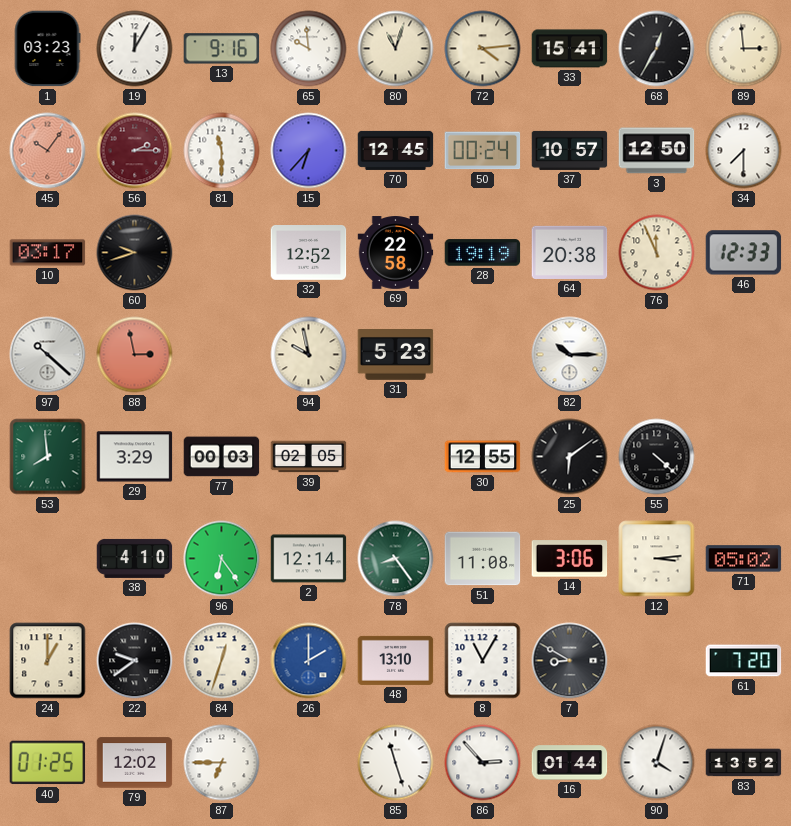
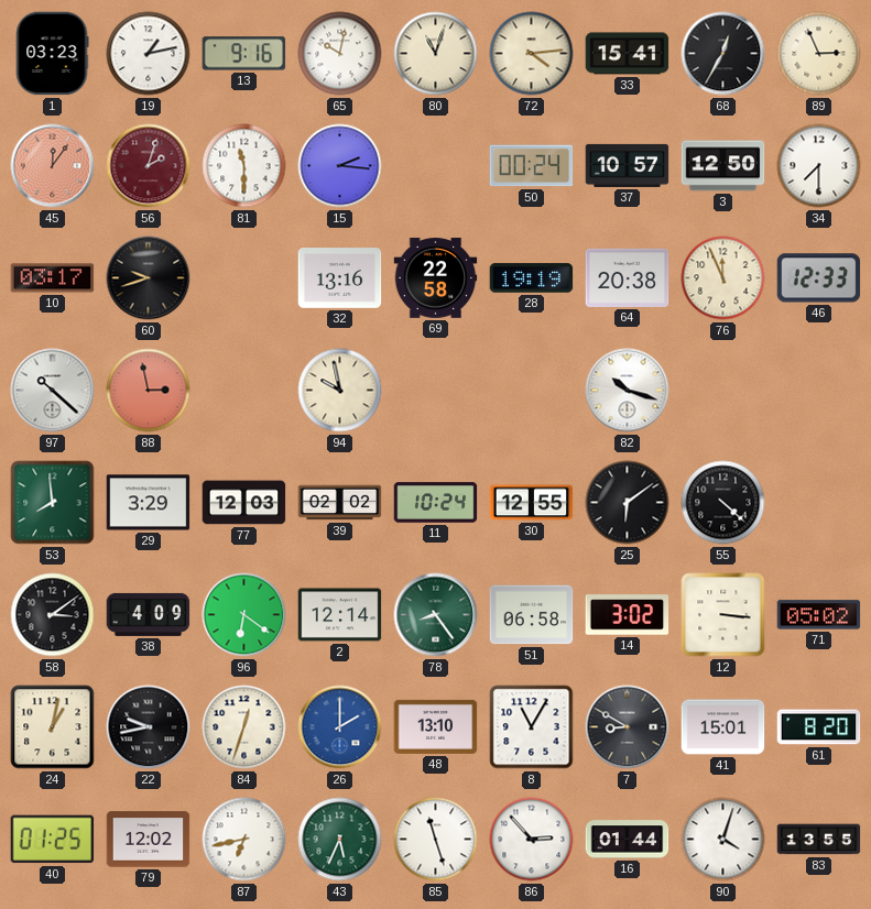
19: 12:05 -> 1:13
65: 9:59 -> 10:02
89: 2:59 -> 2:56
45: 10:06 -> 12:06
56: 2:15 -> 2:03
15: 6:37 -> 2:16
70: 12:45 -> none
32: 12:52 -> 13:16
31: 5:23 -> none
82: 10:15 -> 10:18
77: 00:03 -> 12:03
39: 02:05 -> 02:02
11: none -> 10:24
58: none -> 3:09
38: 4:10 -> 4:09
96: 6:24 -> 6:21
51: 11:08 -> 06:58
14: 3:06 -> 3:02
12: 3:14 -> 3:16
24: 1:00 -> 1:02
22: 9:39 -> 9:43
41: none -> 15:01
61: 7:20 -> 8:20
87: 6:45 -> 6:43
43: none -> 5:34
83: 13:52 -> 13:55
